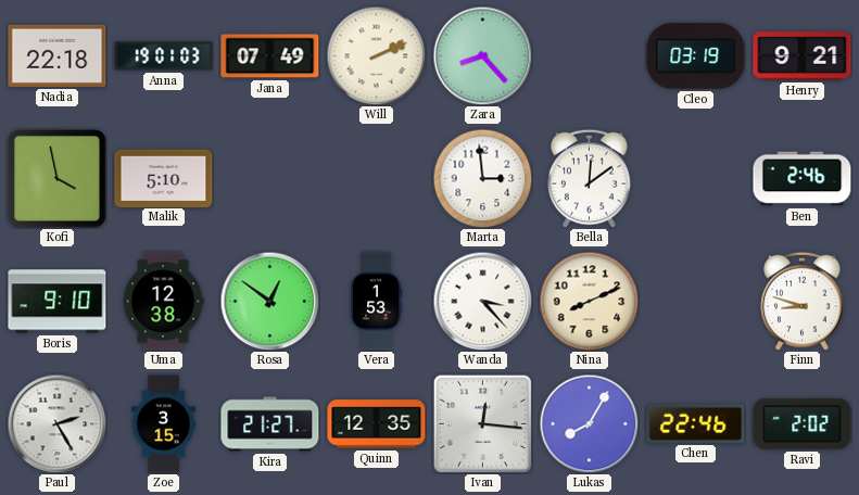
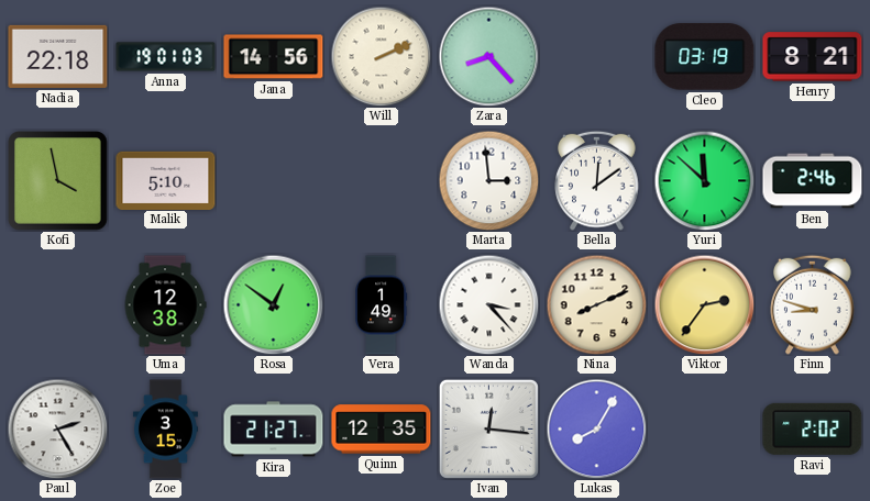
Jana: 07:49 -> 14:56
Henry: 9:21 -> 8:21
Yuri: none -> 11:52
Boris: 9:10 -> none
Vera: 1:53 -> 1:49
Viktor: none -> 2:36
Chen: 22:46 -> none
